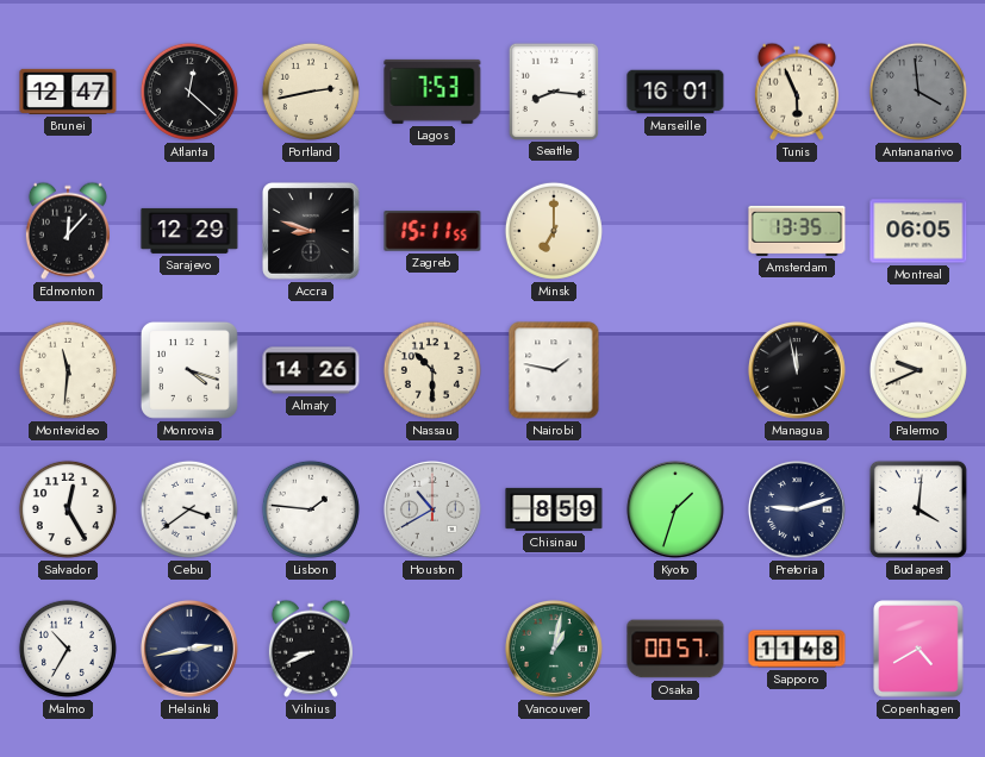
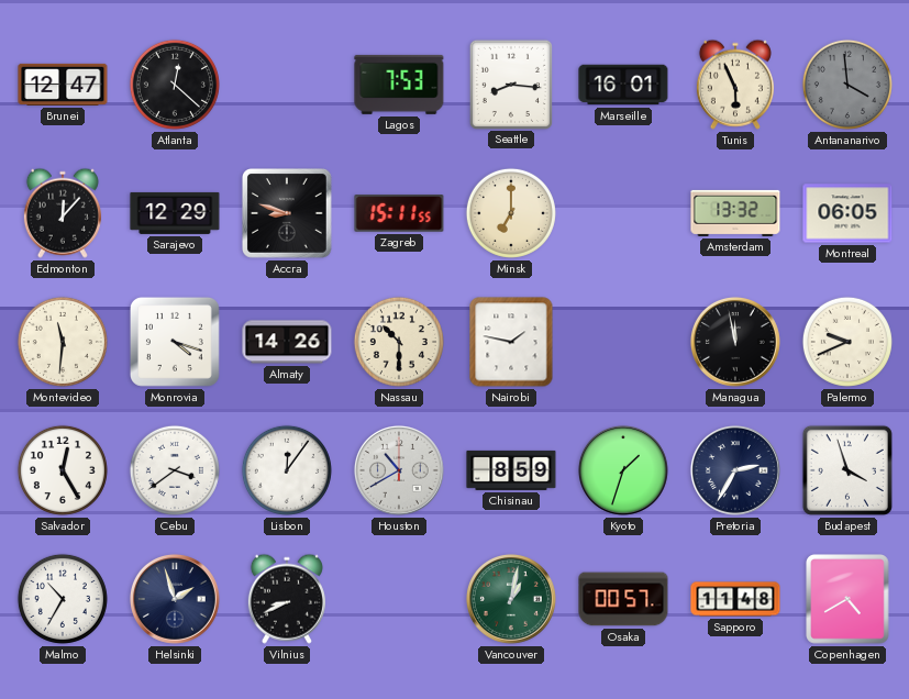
Portland: 2:43 -> none
Amsterdam: 13:35 -> 13:32
Lisbon: 1:46 -> 12:06
Pretoria: 9:12 -> 2:35
Budapest: 4:01 -> 3:57
Helsinki: 2:43 -> 1:57
